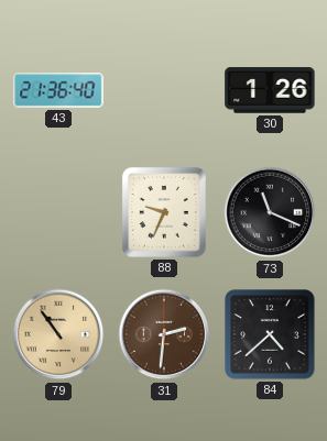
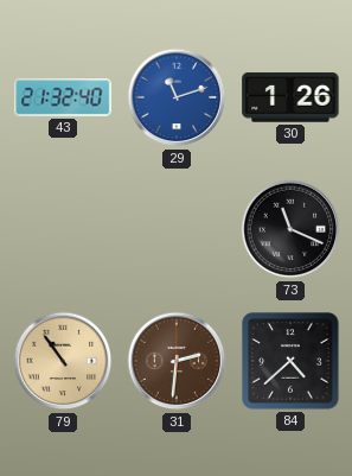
43: 21:36 -> 21:32
29: none -> 11:12
88: 9:34 -> none
